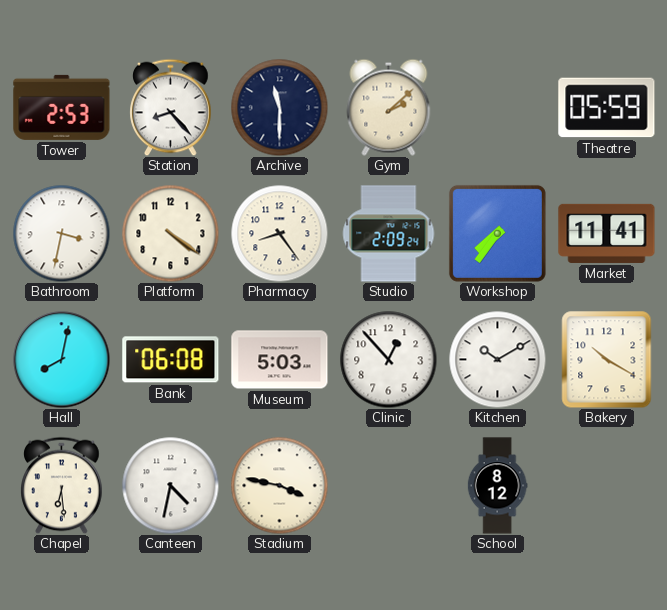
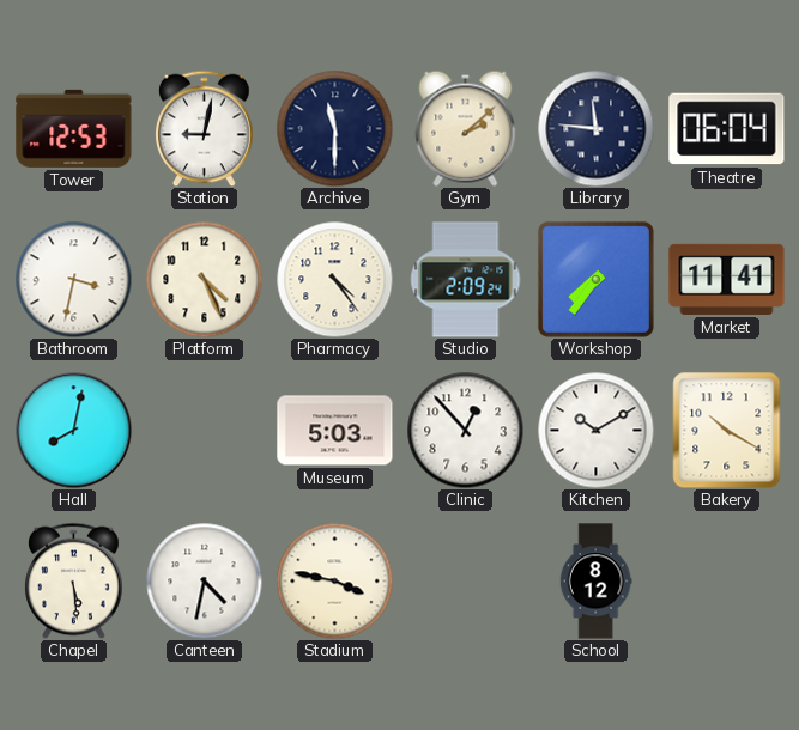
Tower: 2:53 -> 12:53
Station: 8:23 -> 9:02
Library: none -> 11:46
Theatre: 05:59 -> 06:04
Platform: 4:21 -> 4:26
Pharmacy: 8:24 -> 4:24
Bank: 06:08 -> none
Chapel: 6:29 -> 5:29
